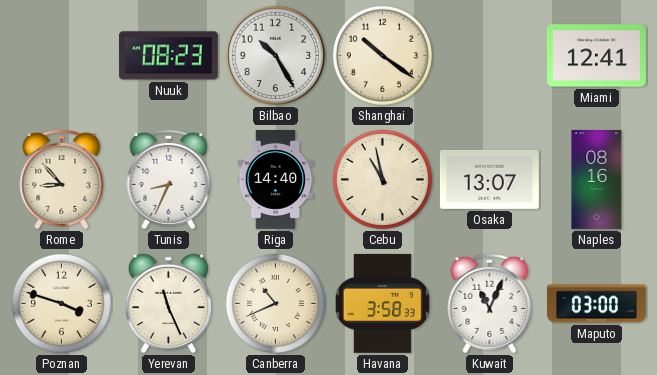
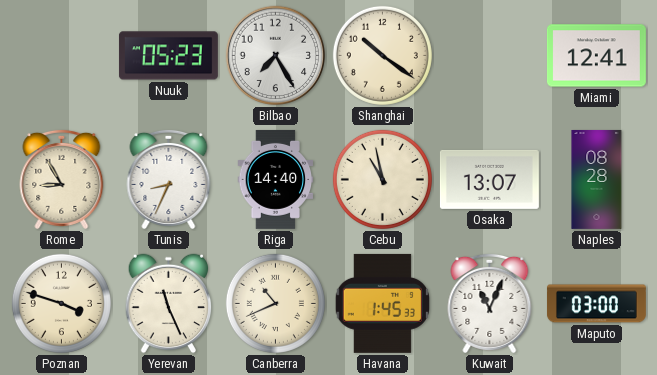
Nuuk: 08:23 -> 05:23
Bilbao: 10:25 -> 7:25
Rome: 8:53 -> 8:55
Naples: 08:16 -> 08:28
Havana: 3:58 -> 1:45
